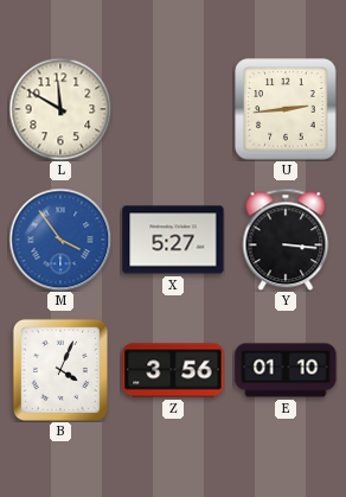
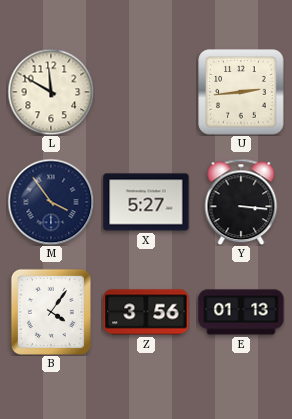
M dial: blue -> navy
B: 4:04 -> 4:06
E: 01:10 -> 01:13
